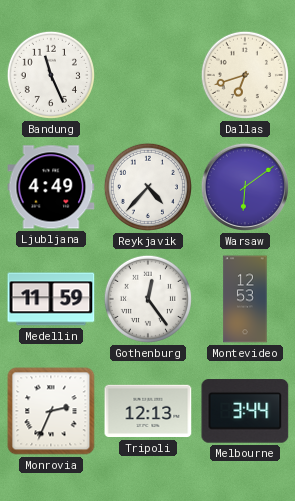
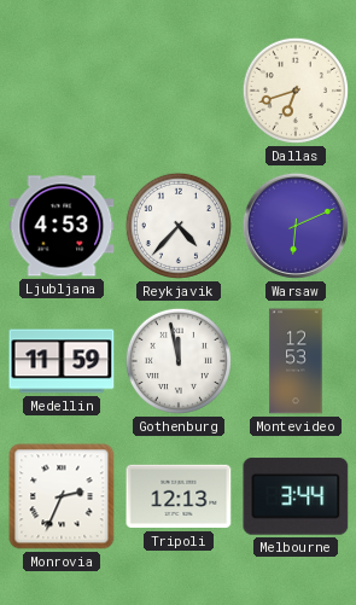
Bandung: 11:26 -> none
Ljubljana: 4:49 -> 4:53
Warsaw: 6:09 -> 6:11
Gothenburg: 12:24 -> 11:58
